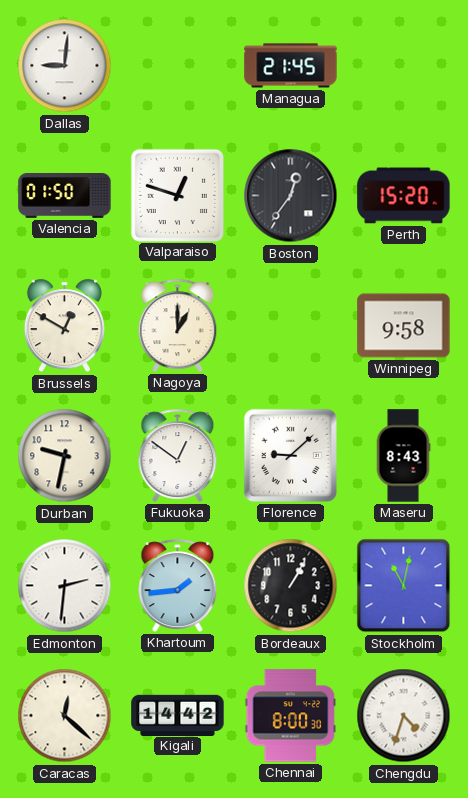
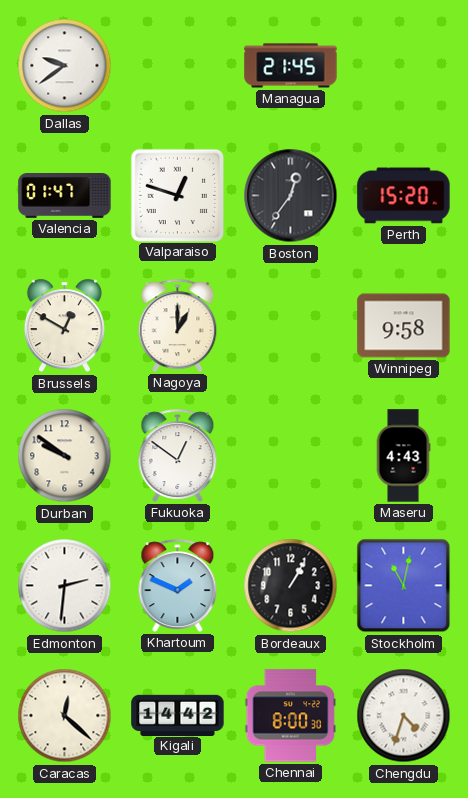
Dallas: 9:01 -> 9:39
Valencia: 01:50 -> 01:47
Durban: 9:32 -> 9:51
Florence: 9:08 -> none
Maseru: 8:43 -> 4:43
Khartoum: 1:44 -> 1:49
